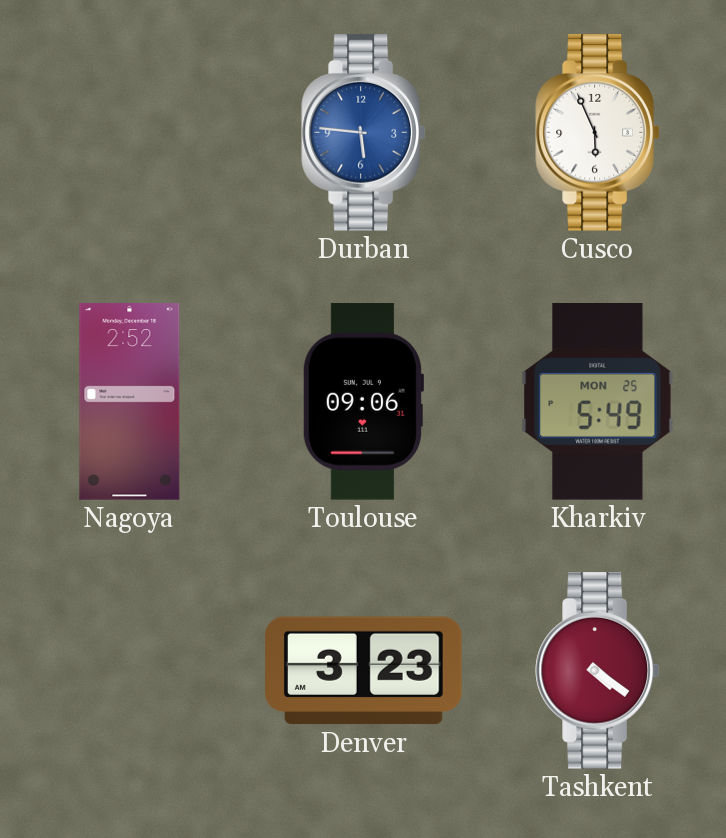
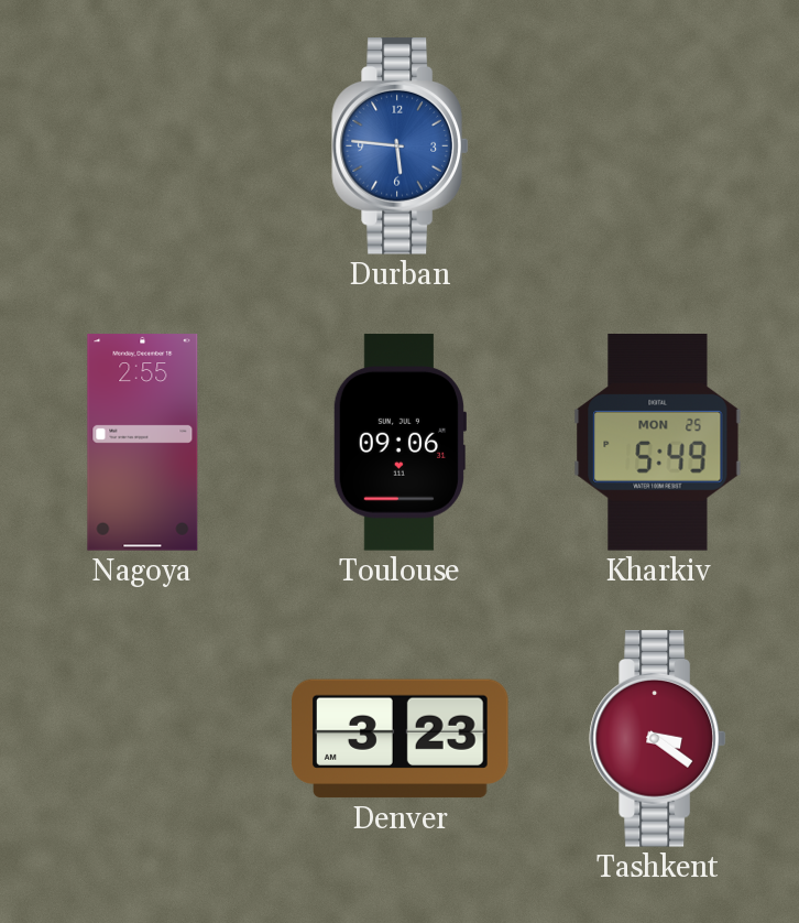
Cusco: 5:56 -> none
Nagoya: 2:52 -> 2:55
Tashkent: 4:21 -> 3:21
